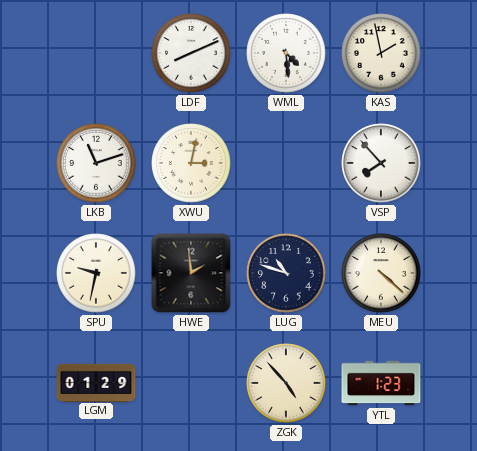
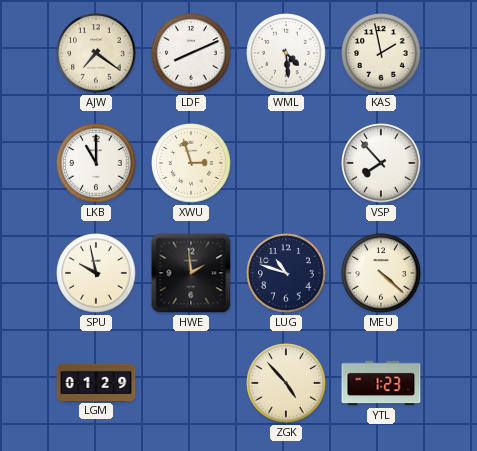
AJW: none -> 7:21
LKB: 11:12 -> 11:00
XWU: 3:02 -> 2:57
SPU: 9:32 -> 9:58
